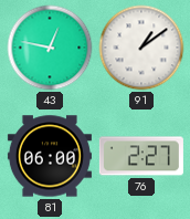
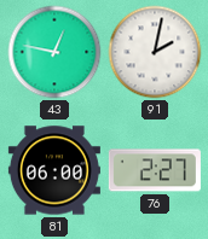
91: 1:09 -> 2:02
